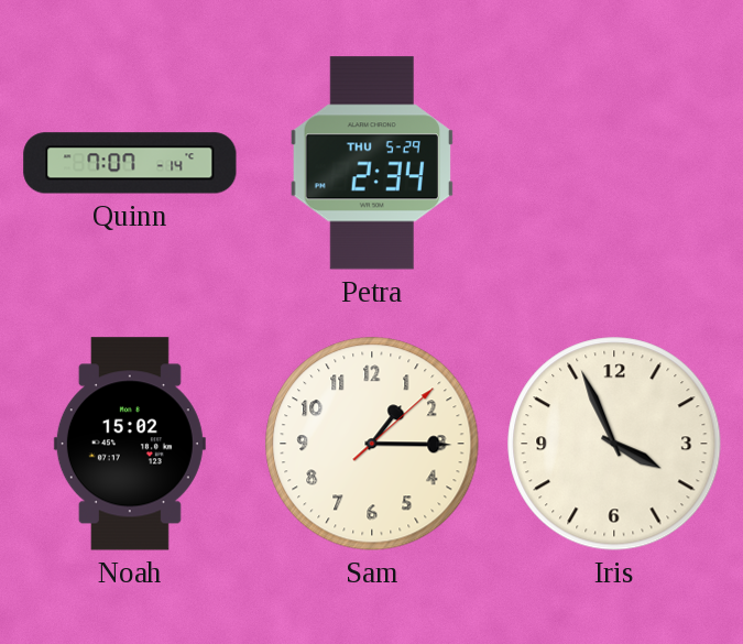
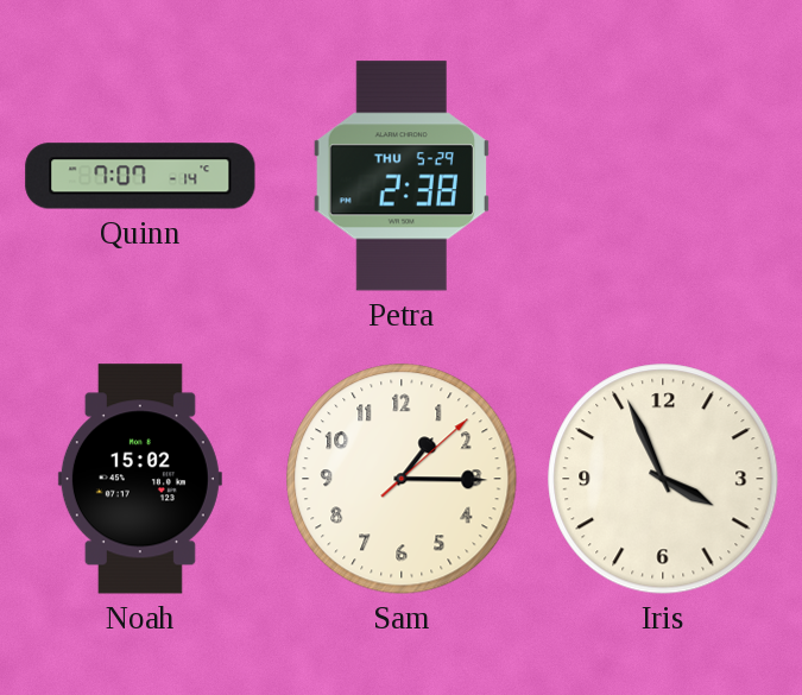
Petra: 2:34 -> 2:38
